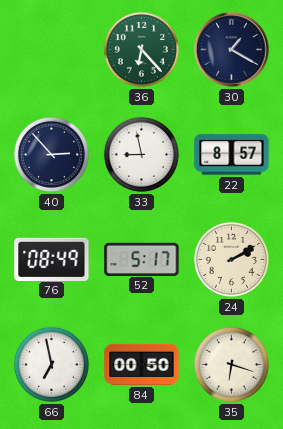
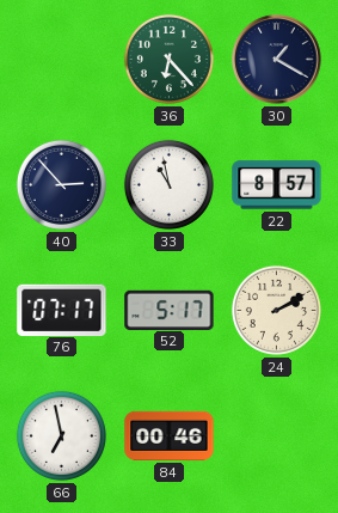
33: 8:58 -> 10:58
76: 08:49 -> 07:17
84: 00:50 -> 00:46
35: 6:18 -> none
